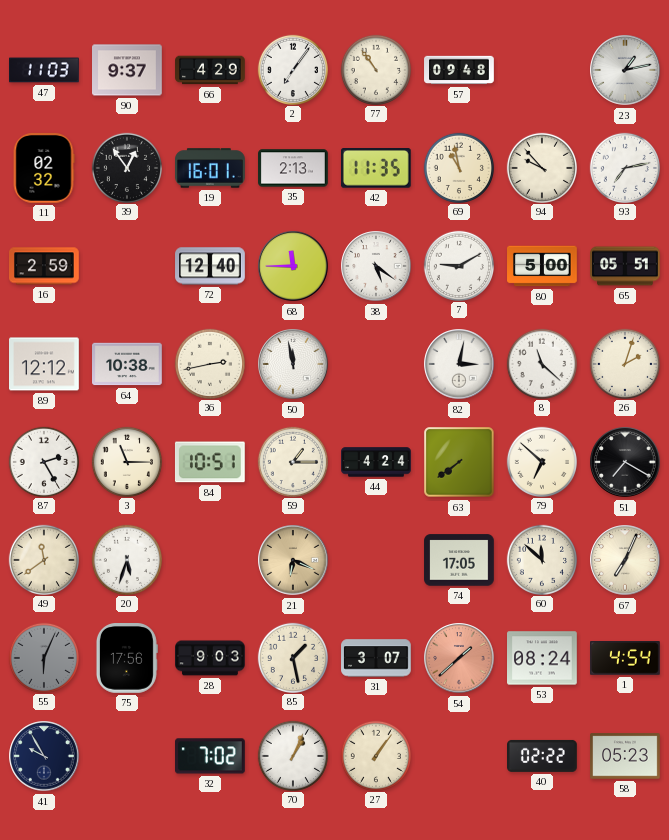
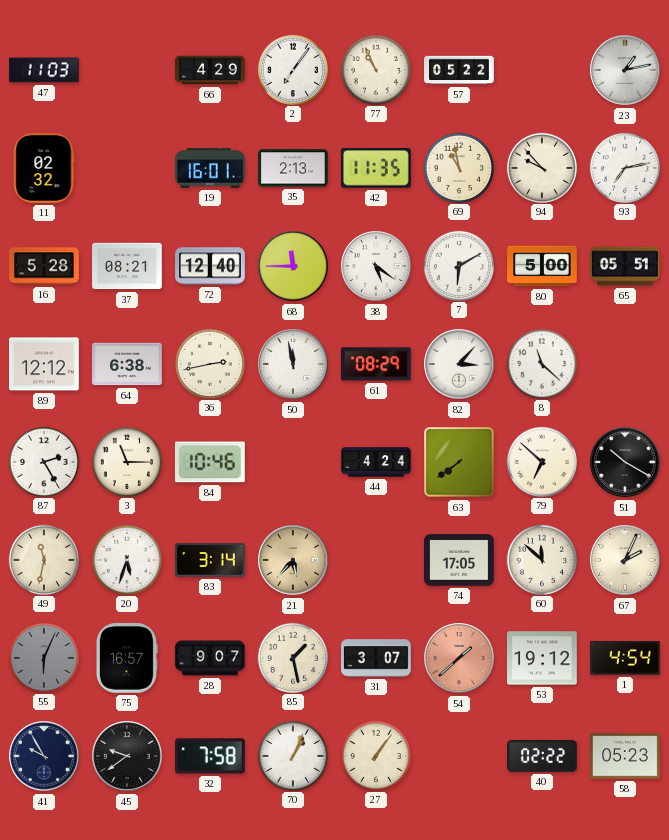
90: 9:37 -> none
77: 10:54 -> 10:56
57: 09:48 -> 05:22
39: 12:54 -> none
16: 2:59 -> 5:28
37: none -> 08:21
7: 9:10 -> 6:10
64: 10:38 -> 6:38
61: none -> 08:29
82: 3:02 -> 3:07
26: 2:03 -> none
84: 10:51 -> 10:46
59: 1:15 -> none
51: 7:20 -> 10:20
49: 11:39 -> 11:32
83: none -> 3:14
21: 6:19 -> 5:37
67: 7:04 -> 2:04
75: 17:56 -> 16:57
28: 9:03 -> 9:07
53: 08:24 -> 19:12
45: none -> 9:39
32: 7:02 -> 7:58
